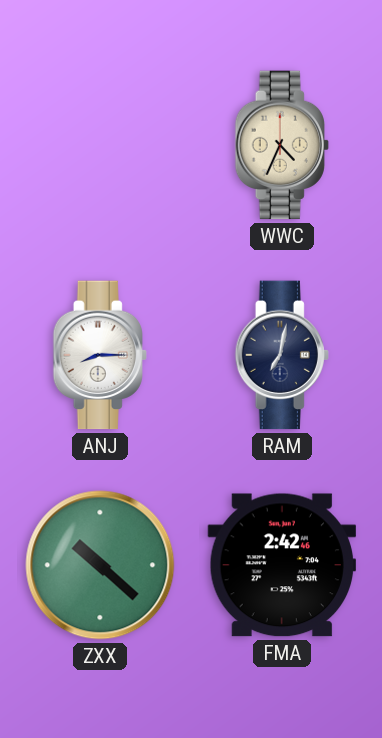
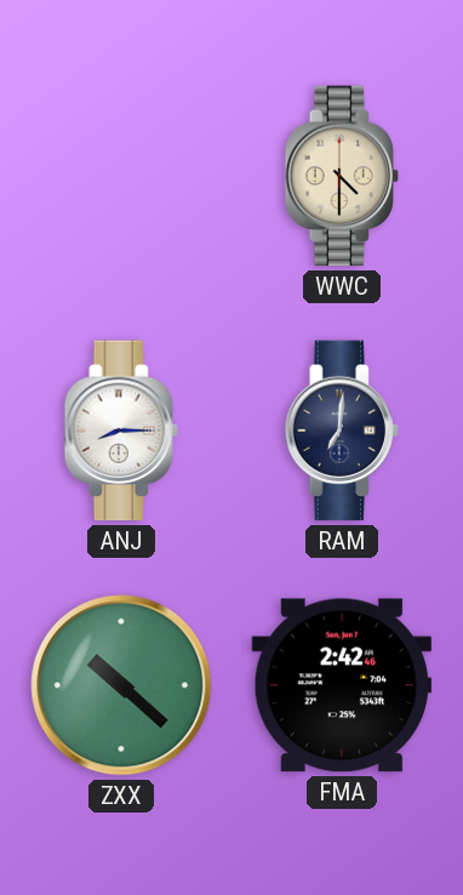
WWC: 4:34 -> 4:30
RAM: 7:02 -> 7:01
